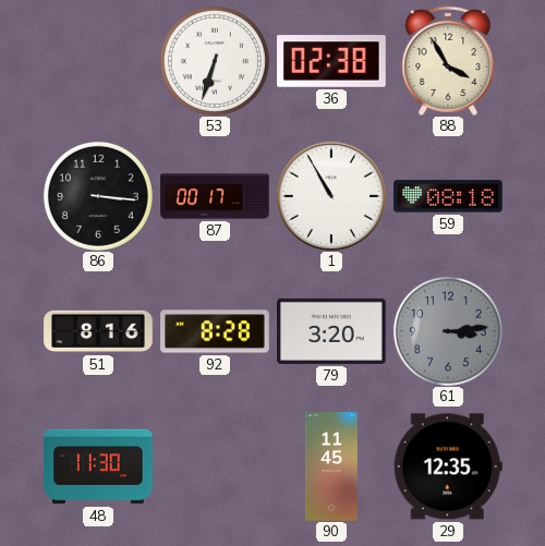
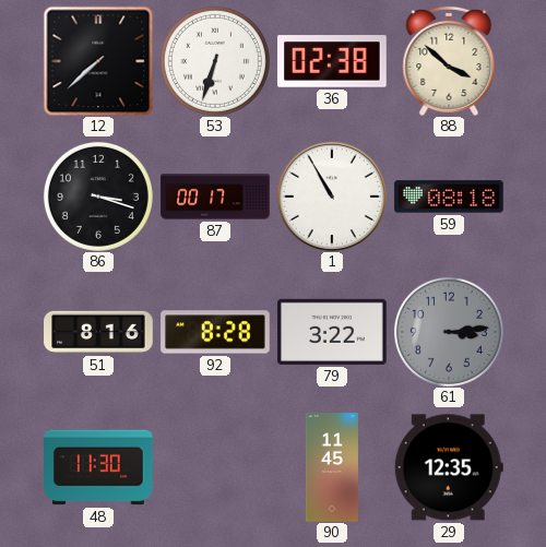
12: none -> 7:38
88: 3:55 -> 3:52
86: 3:16 -> 3:18
79: 3:20 -> 3:22
